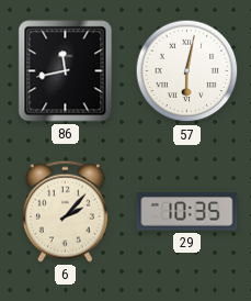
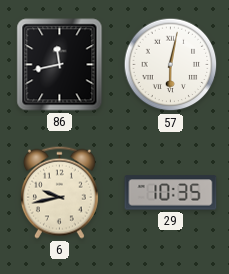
6: 2:07 -> 9:43
